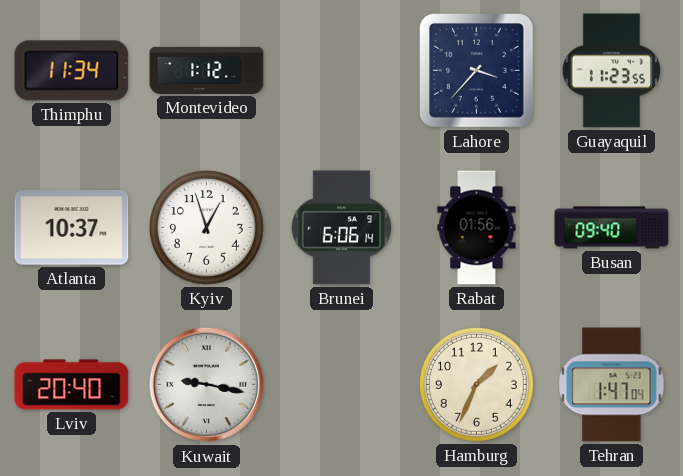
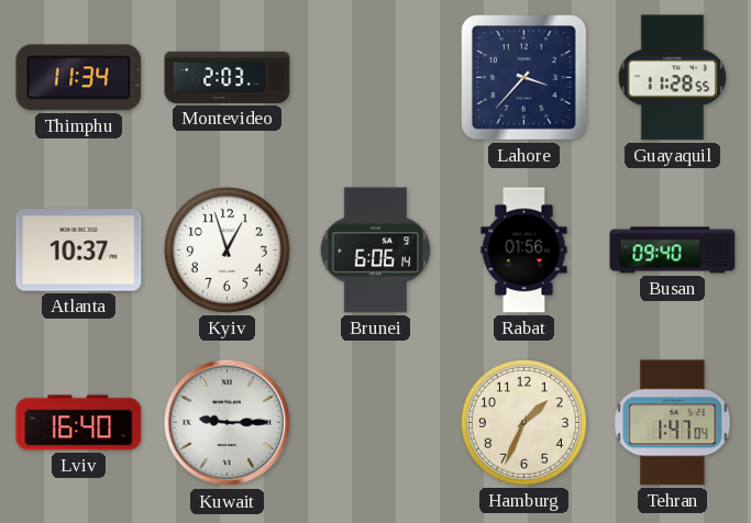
Montevideo: 1:12 -> 2:03
Guayaquil: 11:23 -> 11:28
Lviv: 20:40 -> 16:40
Kuwait: 9:17 -> 9:15
